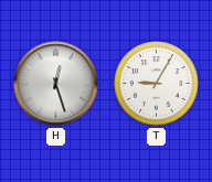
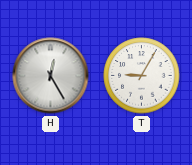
H: 12:27 -> 12:25
